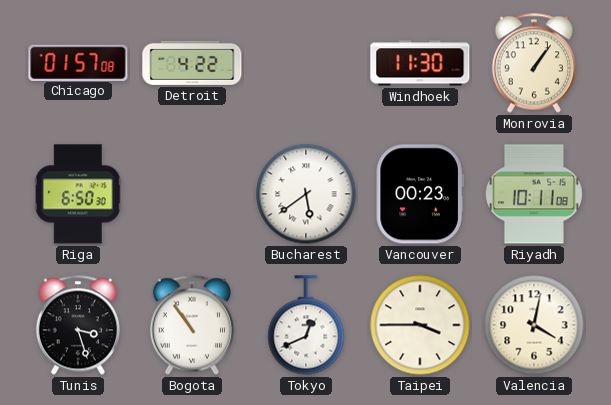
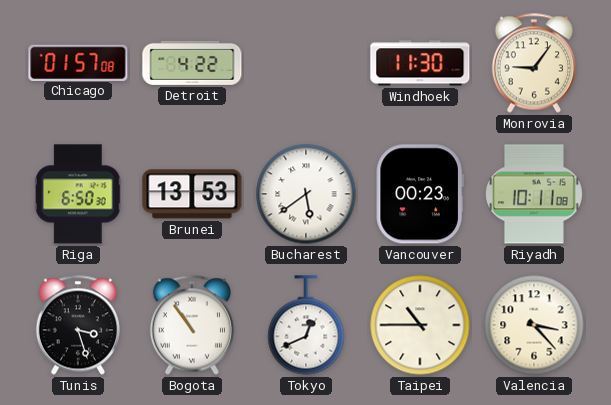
Monrovia: 1:06 -> 9:06
Brunei: none -> 13:53
Taipei: 3:45 -> 10:45
Valencia: 4:02 -> 3:23
